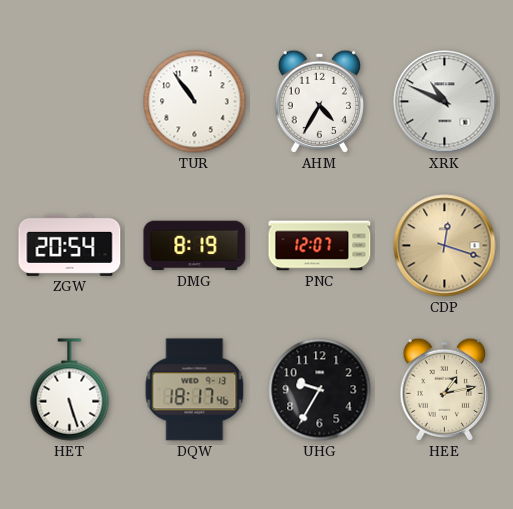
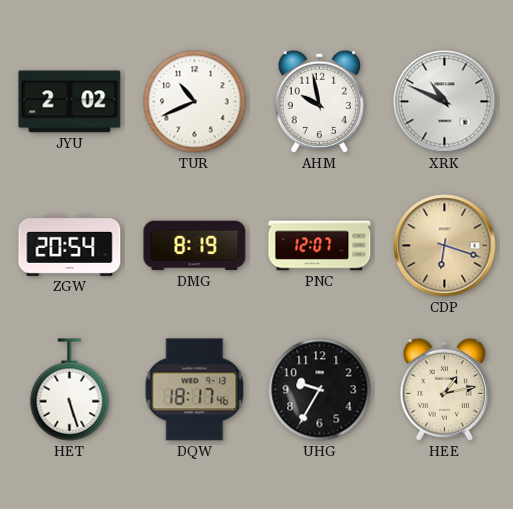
JYU: none -> 2:02
TUR: 10:54 -> 10:41
AHM: 4:35 -> 9:58
CDP: 12:18 -> 6:18
